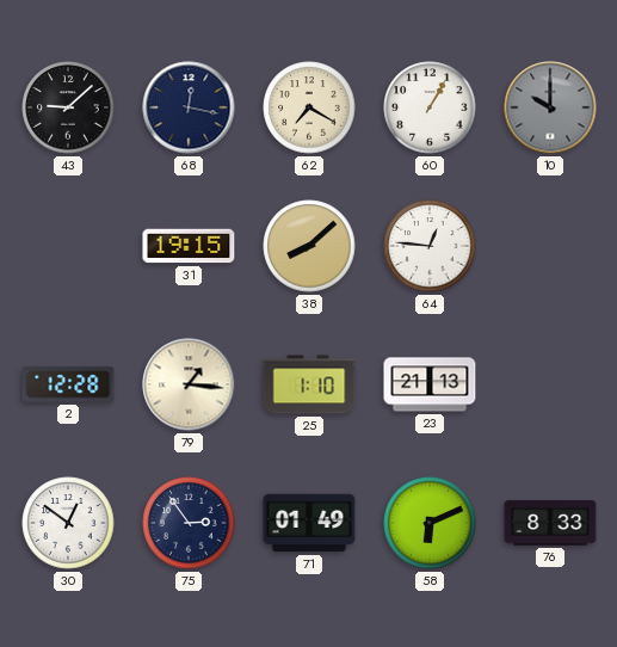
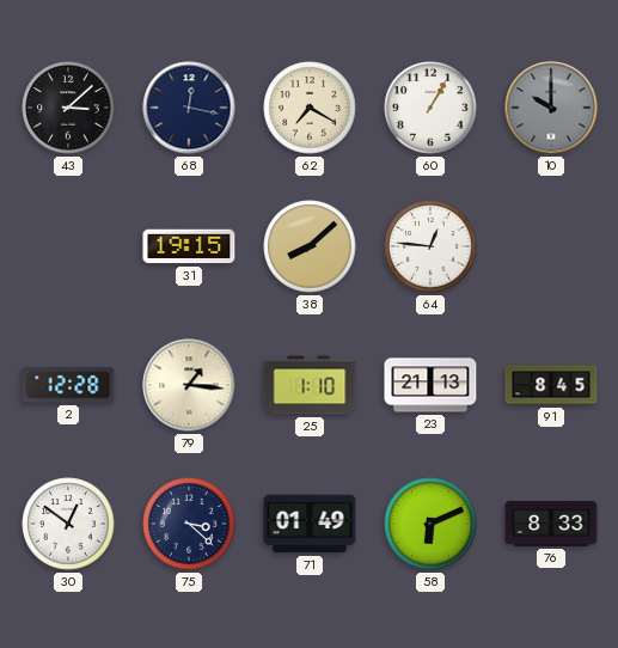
43: 9:08 -> 3:08
91: none -> 8:45
75: 2:54 -> 3:22
